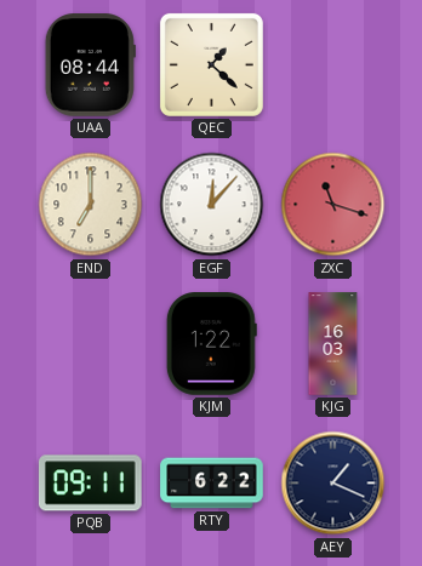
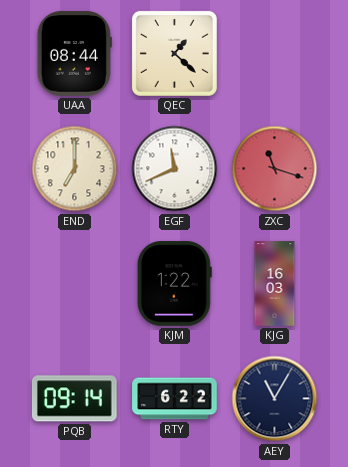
EGF: 12:07 -> 11:41
PQB: 09:11 -> 09:14
AEY: 1:19 -> 11:05
